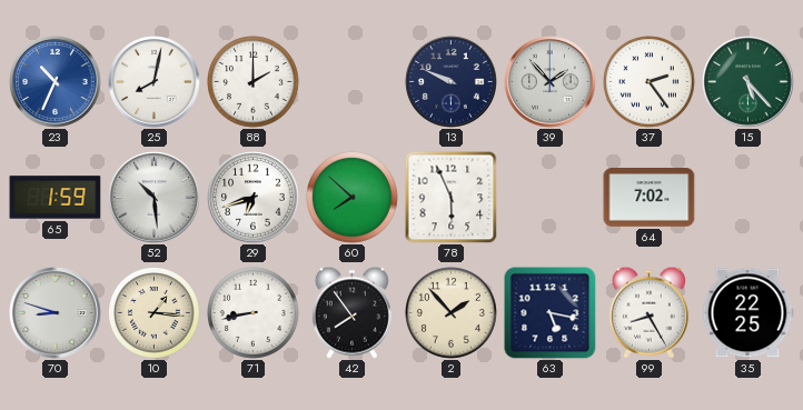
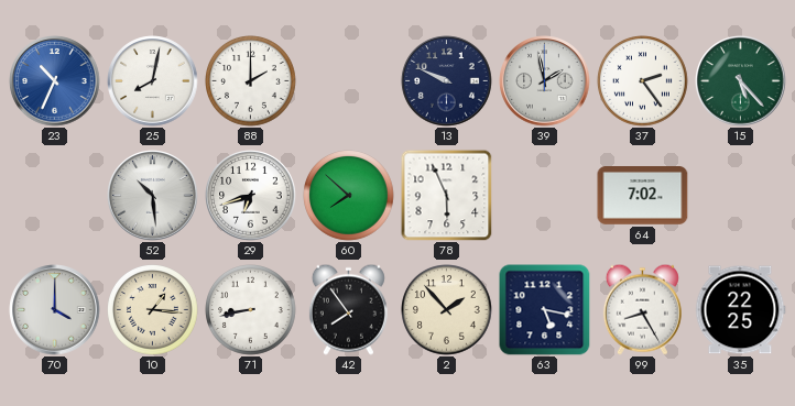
39: 1:53 -> 1:58
65: 1:59 -> none
70: 8:48 -> 4:00
